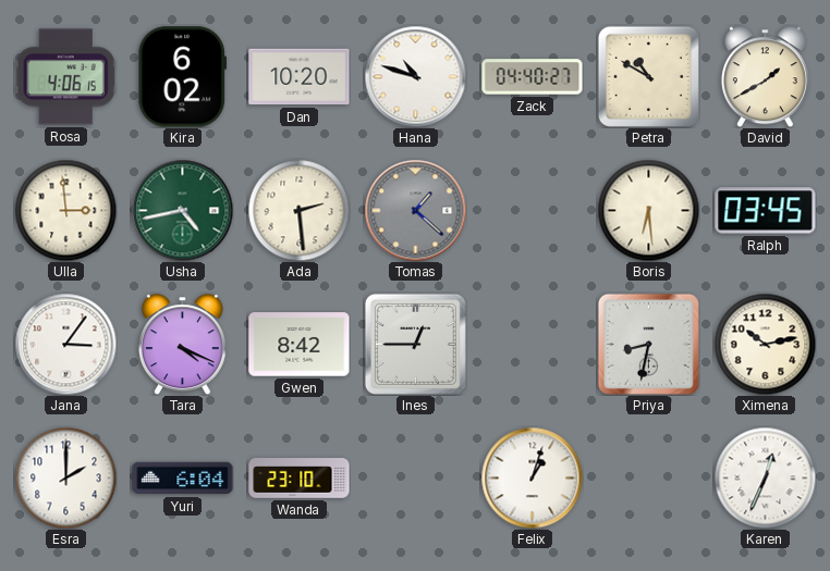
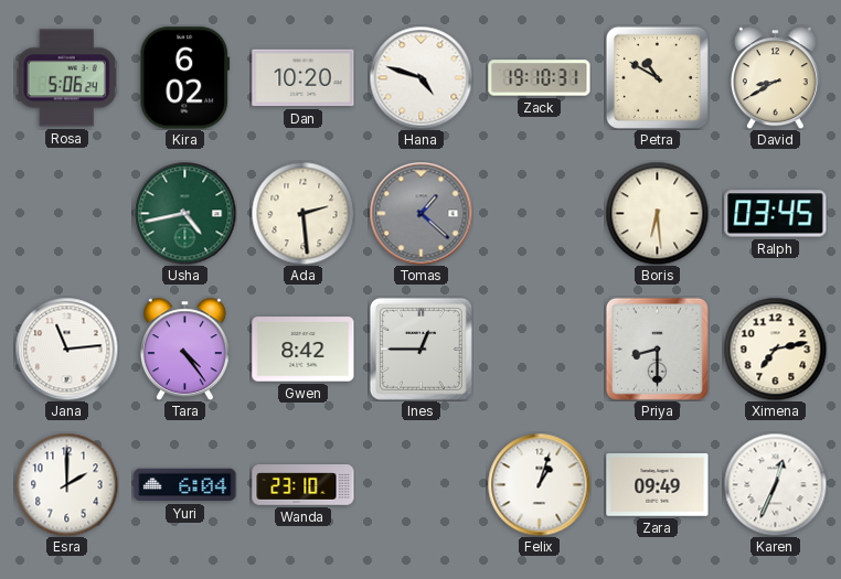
Rosa: 4:06 -> 5:06
Hana: 10:48 -> 4:48
Zack: 04:40 -> 19:10
David: 1:40 -> 8:40
Ulla: 2:59 -> none
Jana: 3:06 -> 11:14
Tara: 4:19 -> 4:24
Priya: 8:32 -> 8:30
Ximena: 10:13 -> 7:13
Zara: none -> 09:49
